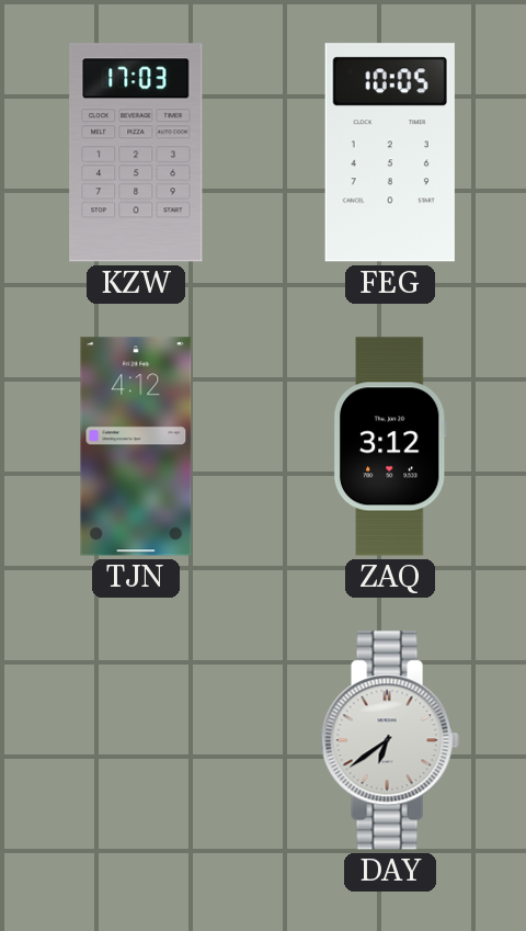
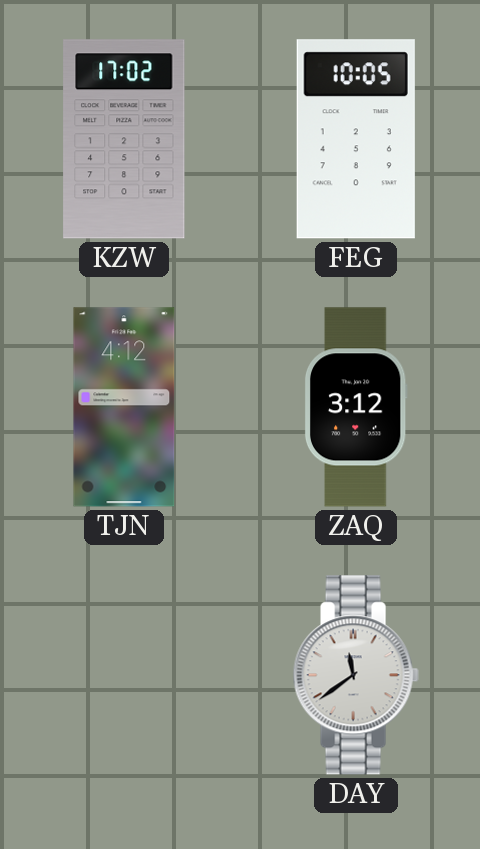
KZW: 17:03 -> 17:02
DAY: 6:39 -> 11:39
